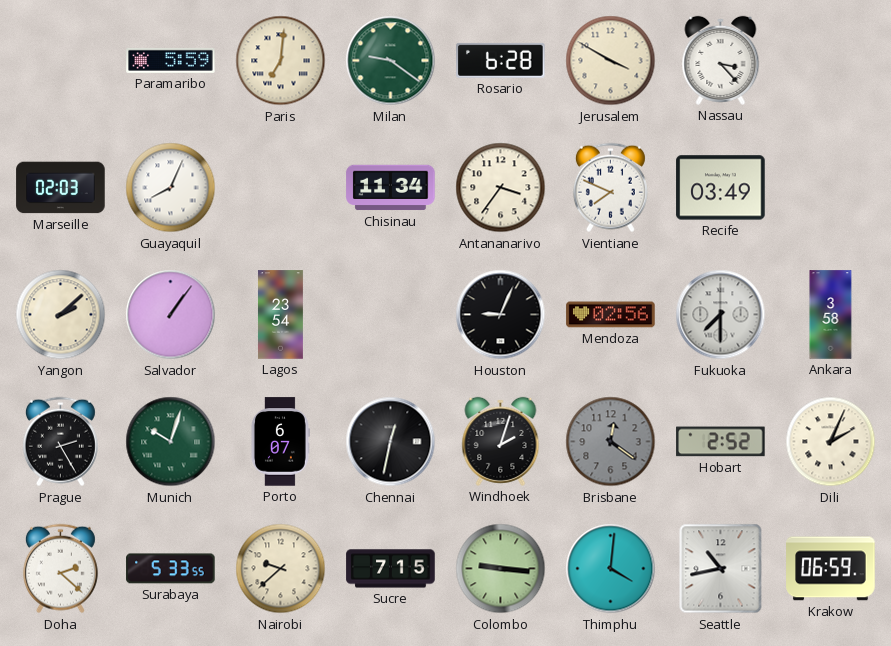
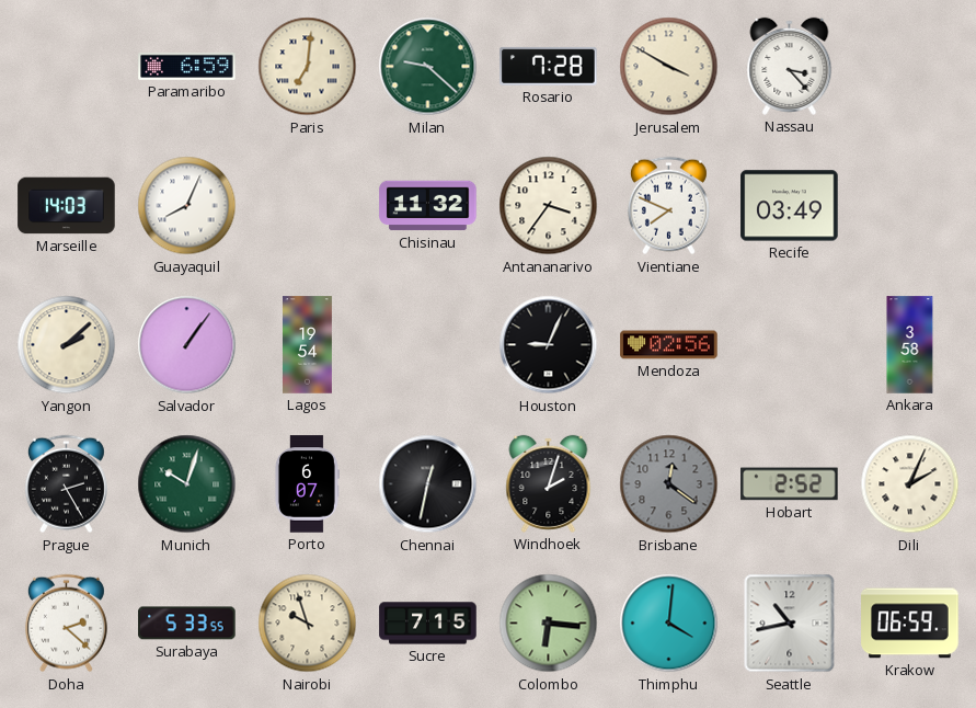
Paramaribo: 5:59 -> 6:59
Milan: 9:21 -> 9:22
Rosario: 6:28 -> 7:28
Marseille: 02:03 -> 14:03
Chisinau: 11:34 -> 11:32
Lagos: 23:54 -> 19:54
Fukuoka: 7:30 -> none
Nairobi: 9:38 -> 9:57
Colombo: 9:16 -> 6:16
